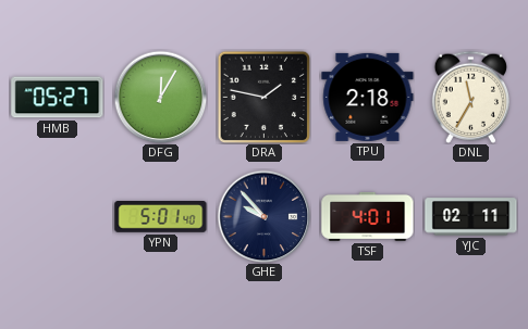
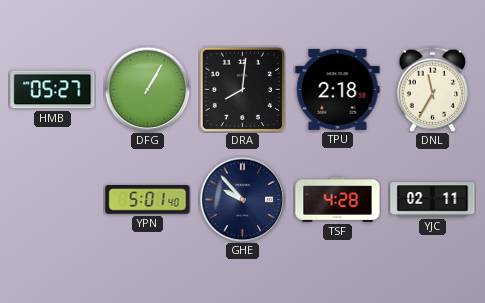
DFG: 12:05 -> 1:05
DRA: 1:47 -> 8:01
TSF: 4:01 -> 4:28
